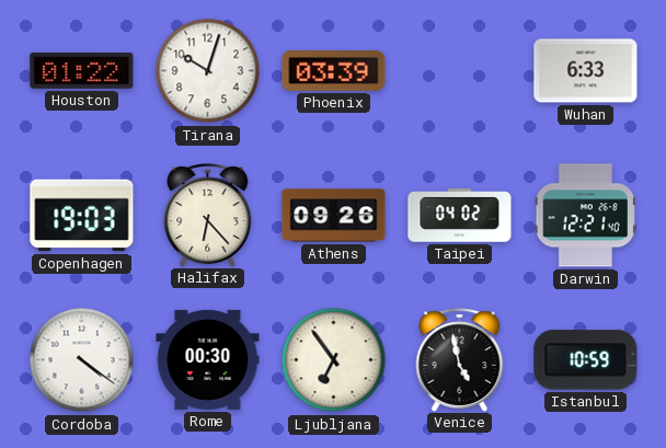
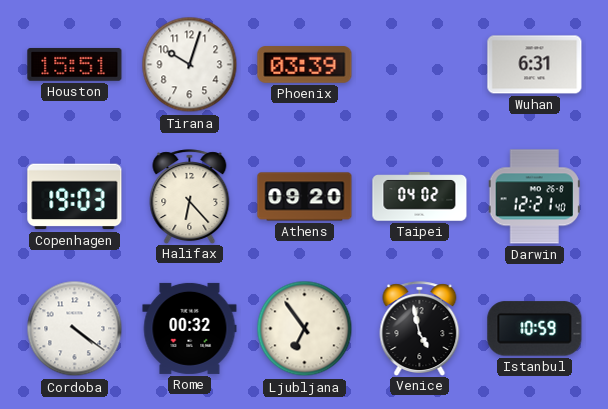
Houston: 01:22 -> 15:51
Wuhan: 6:33 -> 6:31
Athens: 09:26 -> 09:20
Rome: 00:30 -> 00:32
